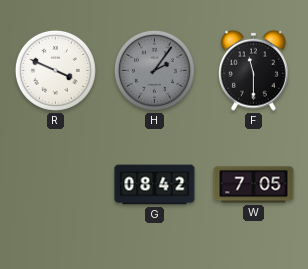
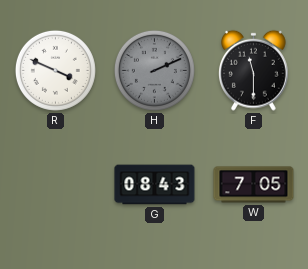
H: 2:06 -> 2:11
G: 08:42 -> 08:43
